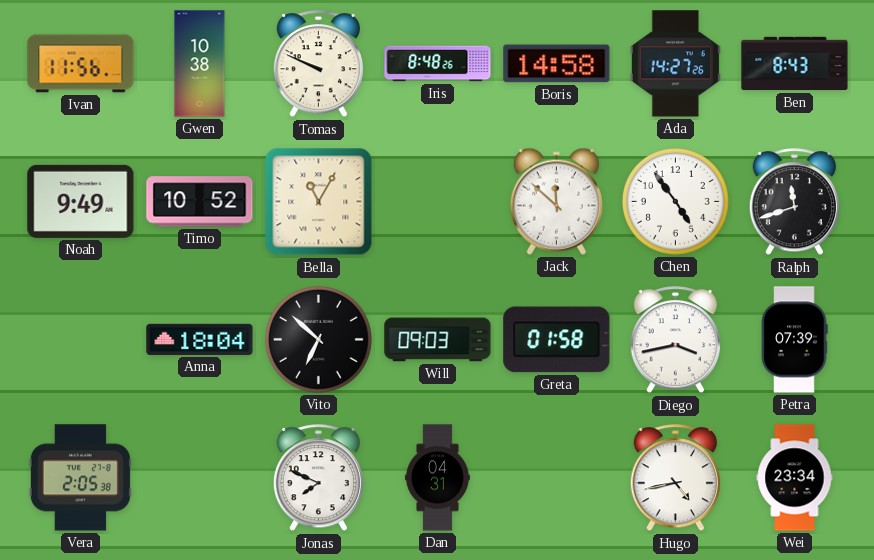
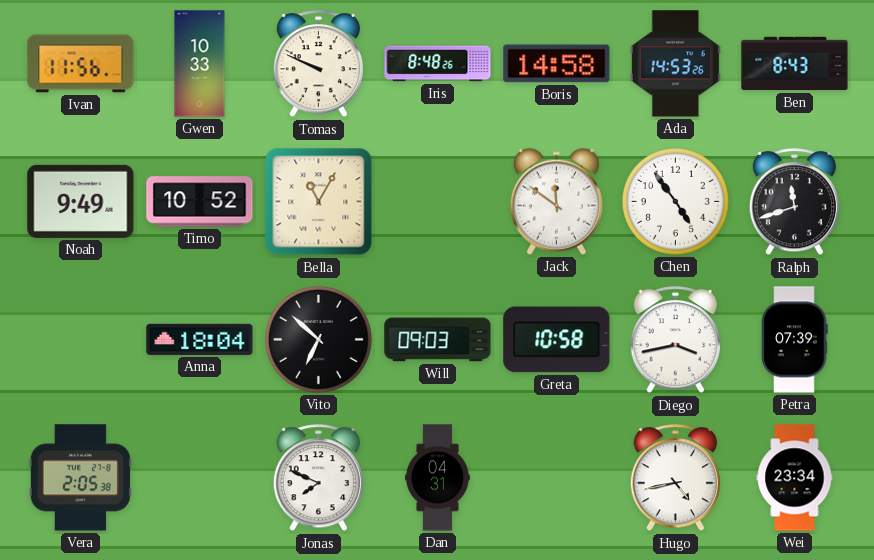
Gwen: 10:38 -> 10:33
Ada: 14:27 -> 14:53
Jack: 11:52 -> 11:51
Greta: 01:58 -> 10:58
